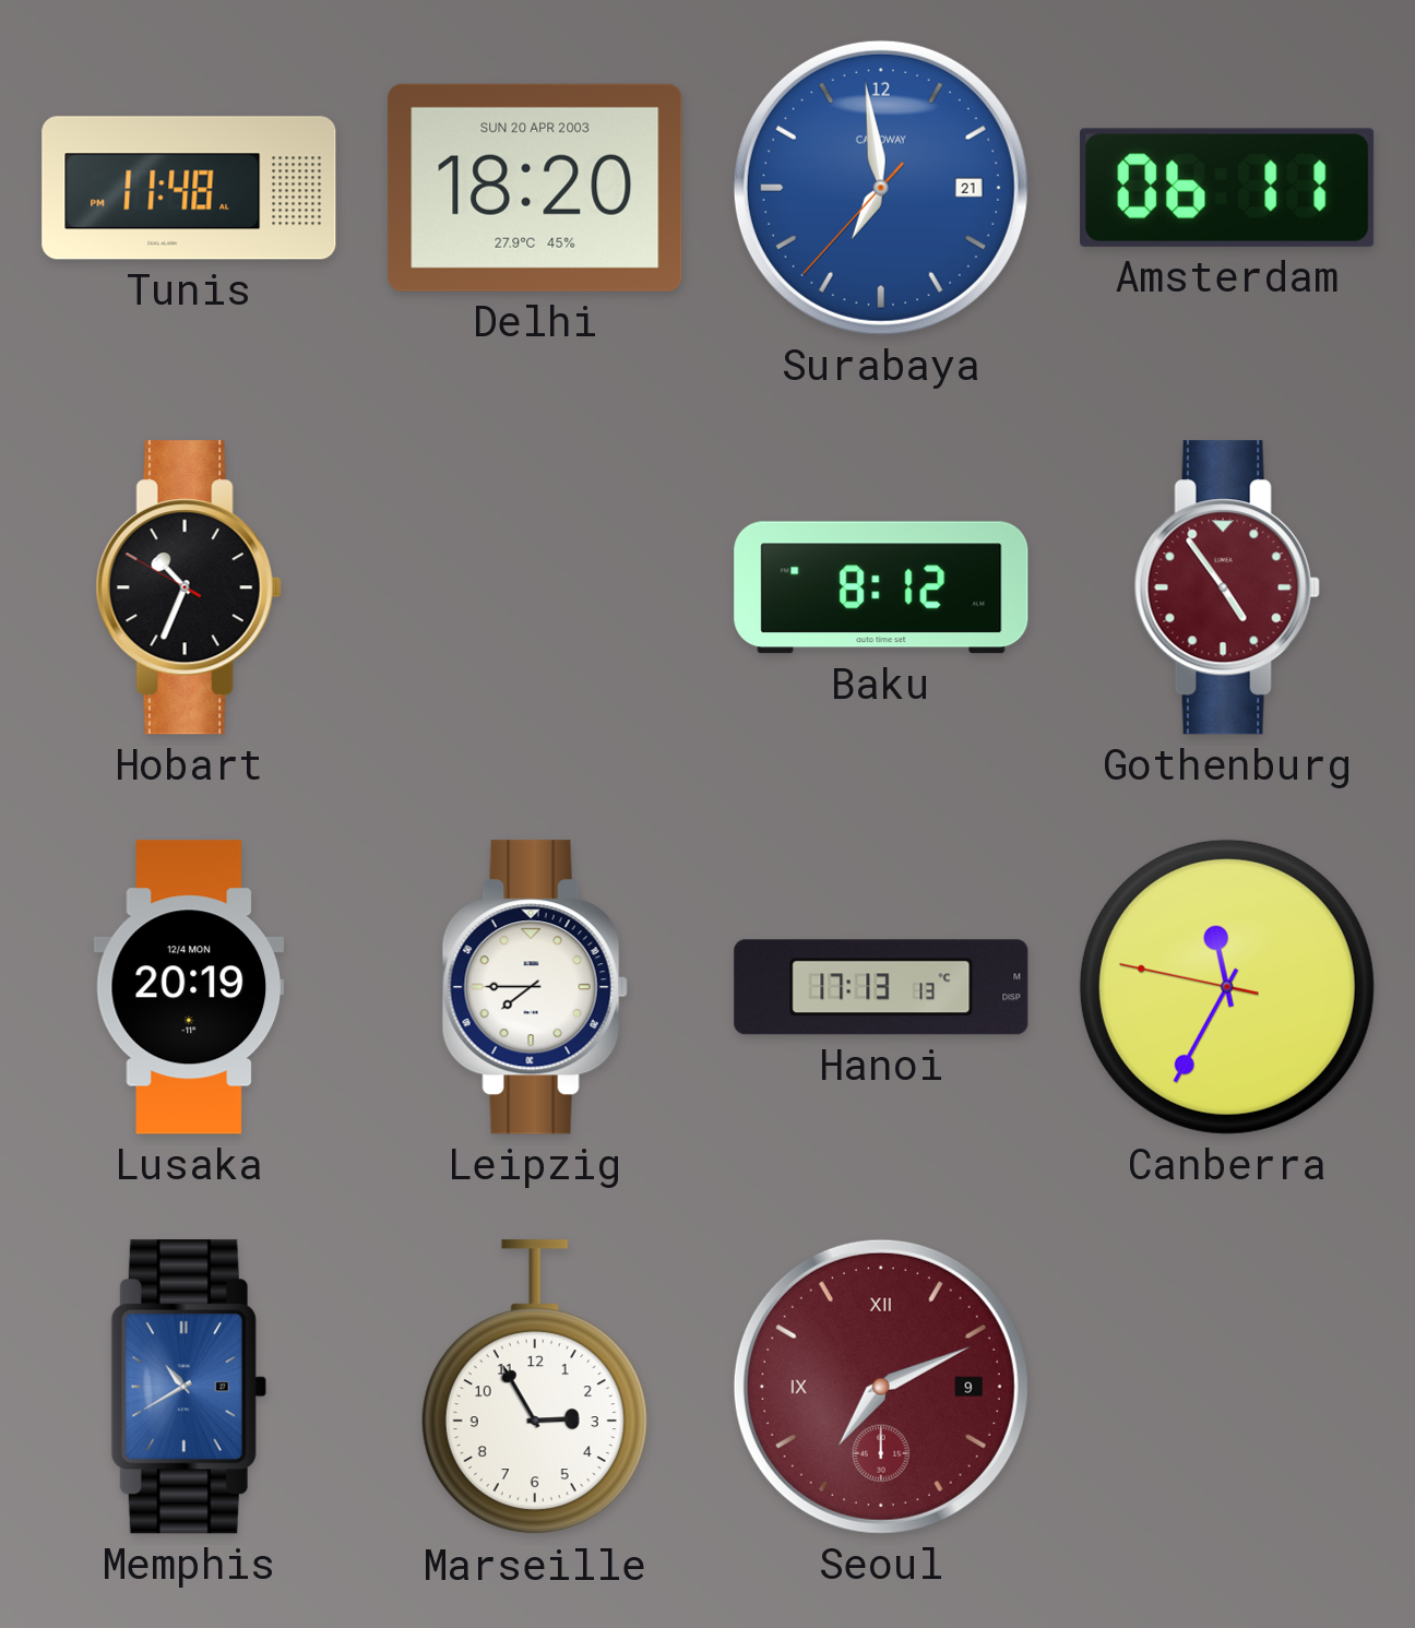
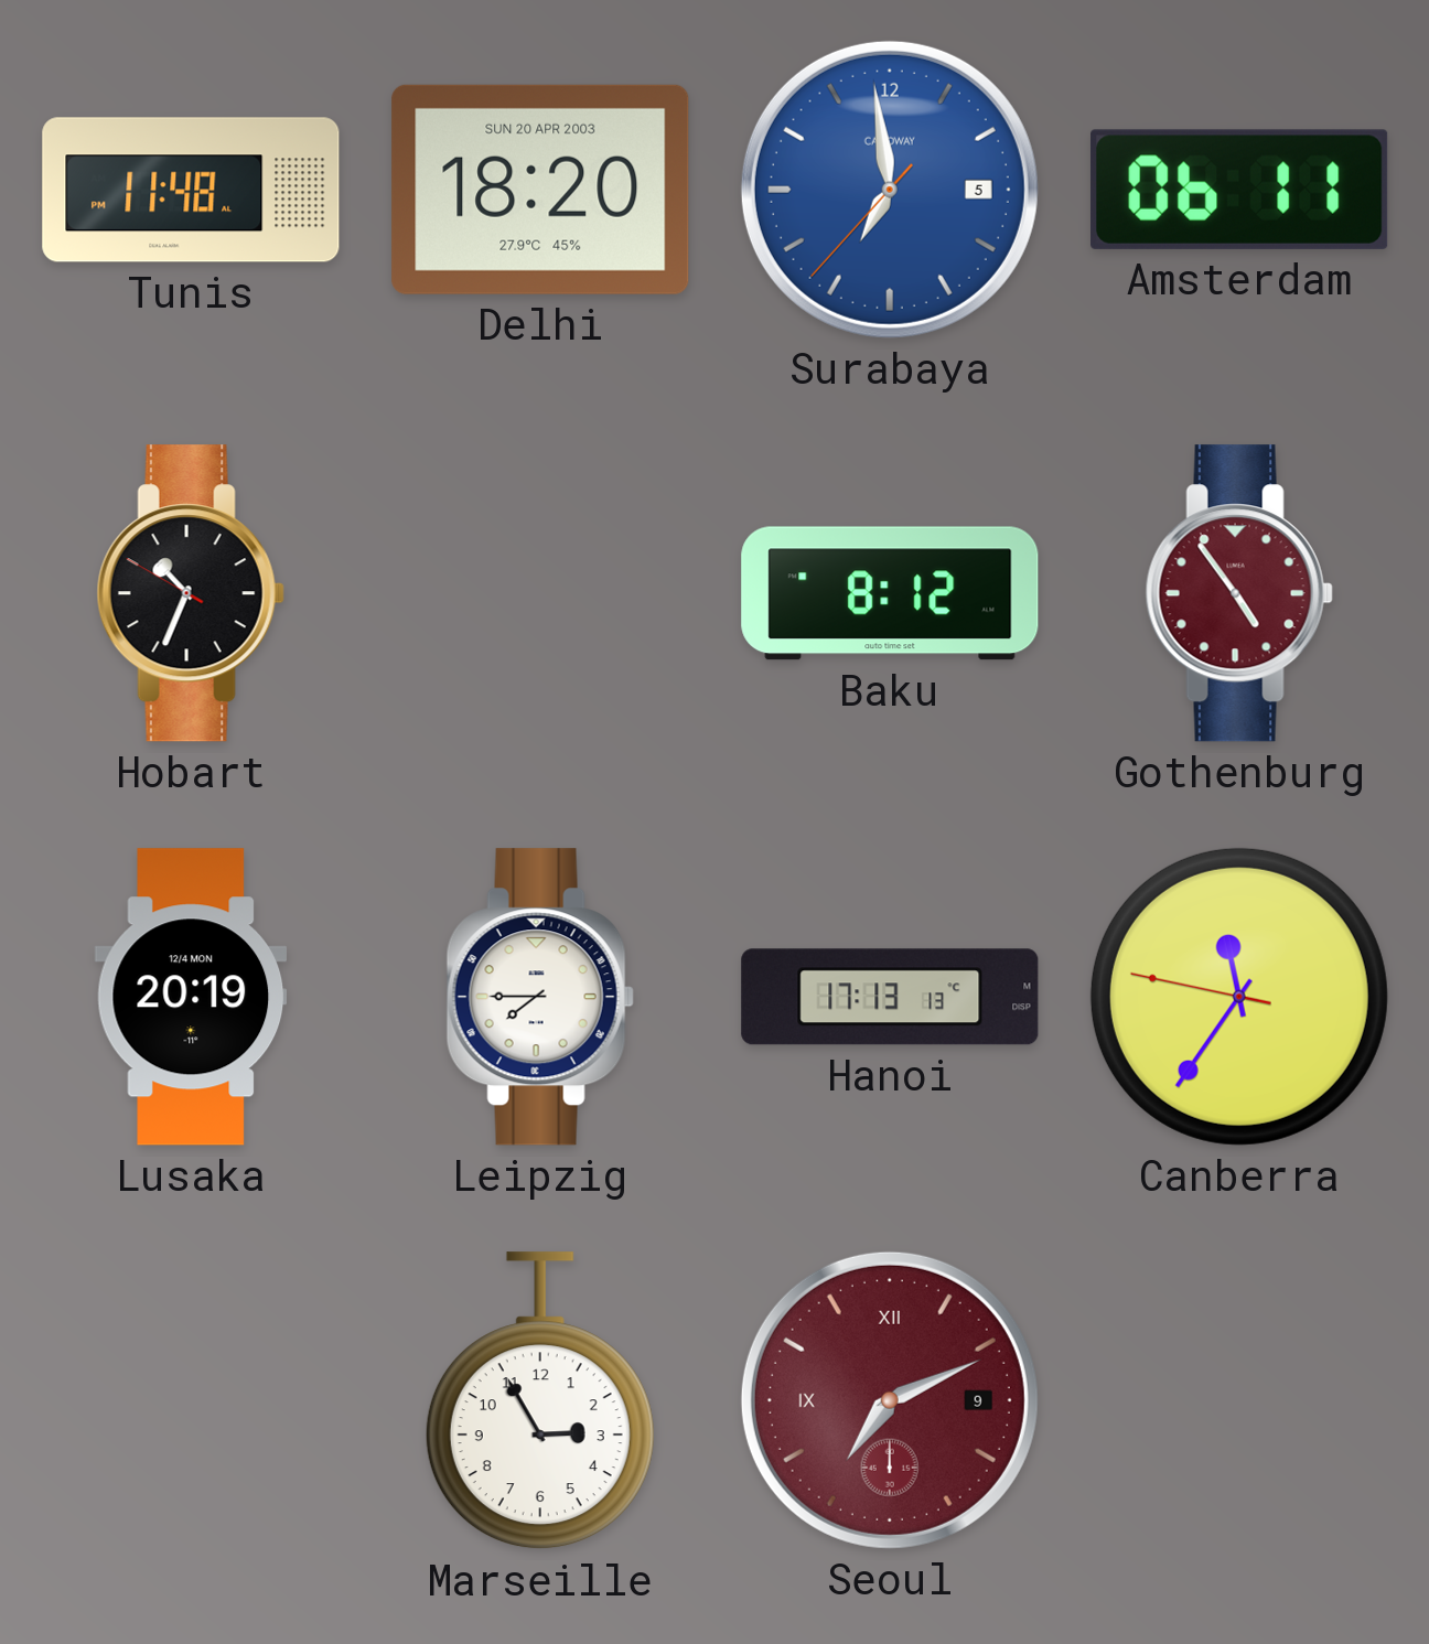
Surabaya date: 21 -> 5
Canberra: 11:34 -> 11:35
Memphis: 10:40 -> none
